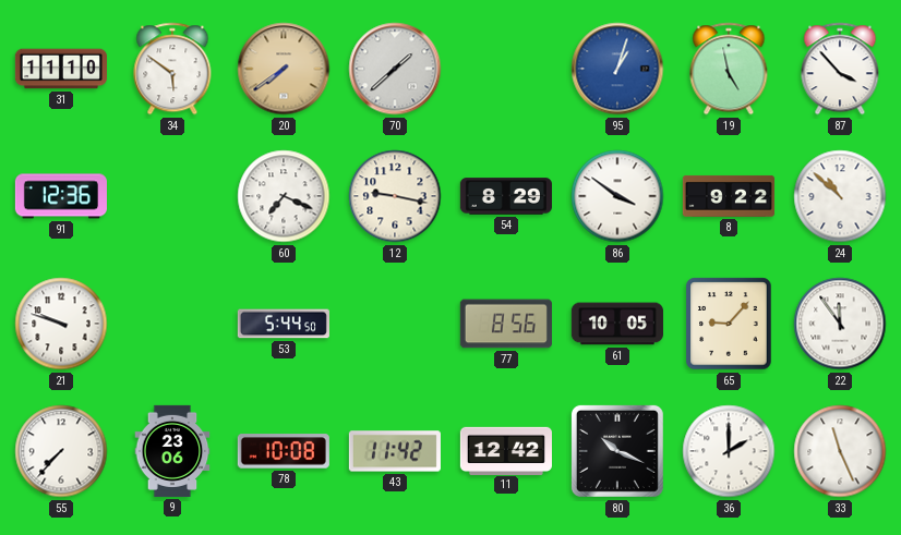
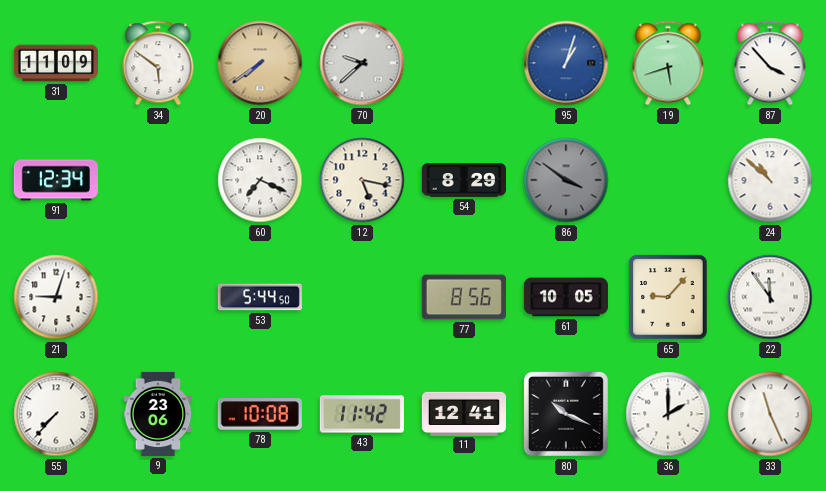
31: 11:10 -> 11:09
70: 1:38 -> 9:38
19: 4:58 -> 5:42
91: 12:36 -> 12:34
12: 9:17 -> 5:17
86 dial: white -> grey
8: 9:22 -> none
21: 9:48 -> 9:03
11: 12:42 -> 12:41
